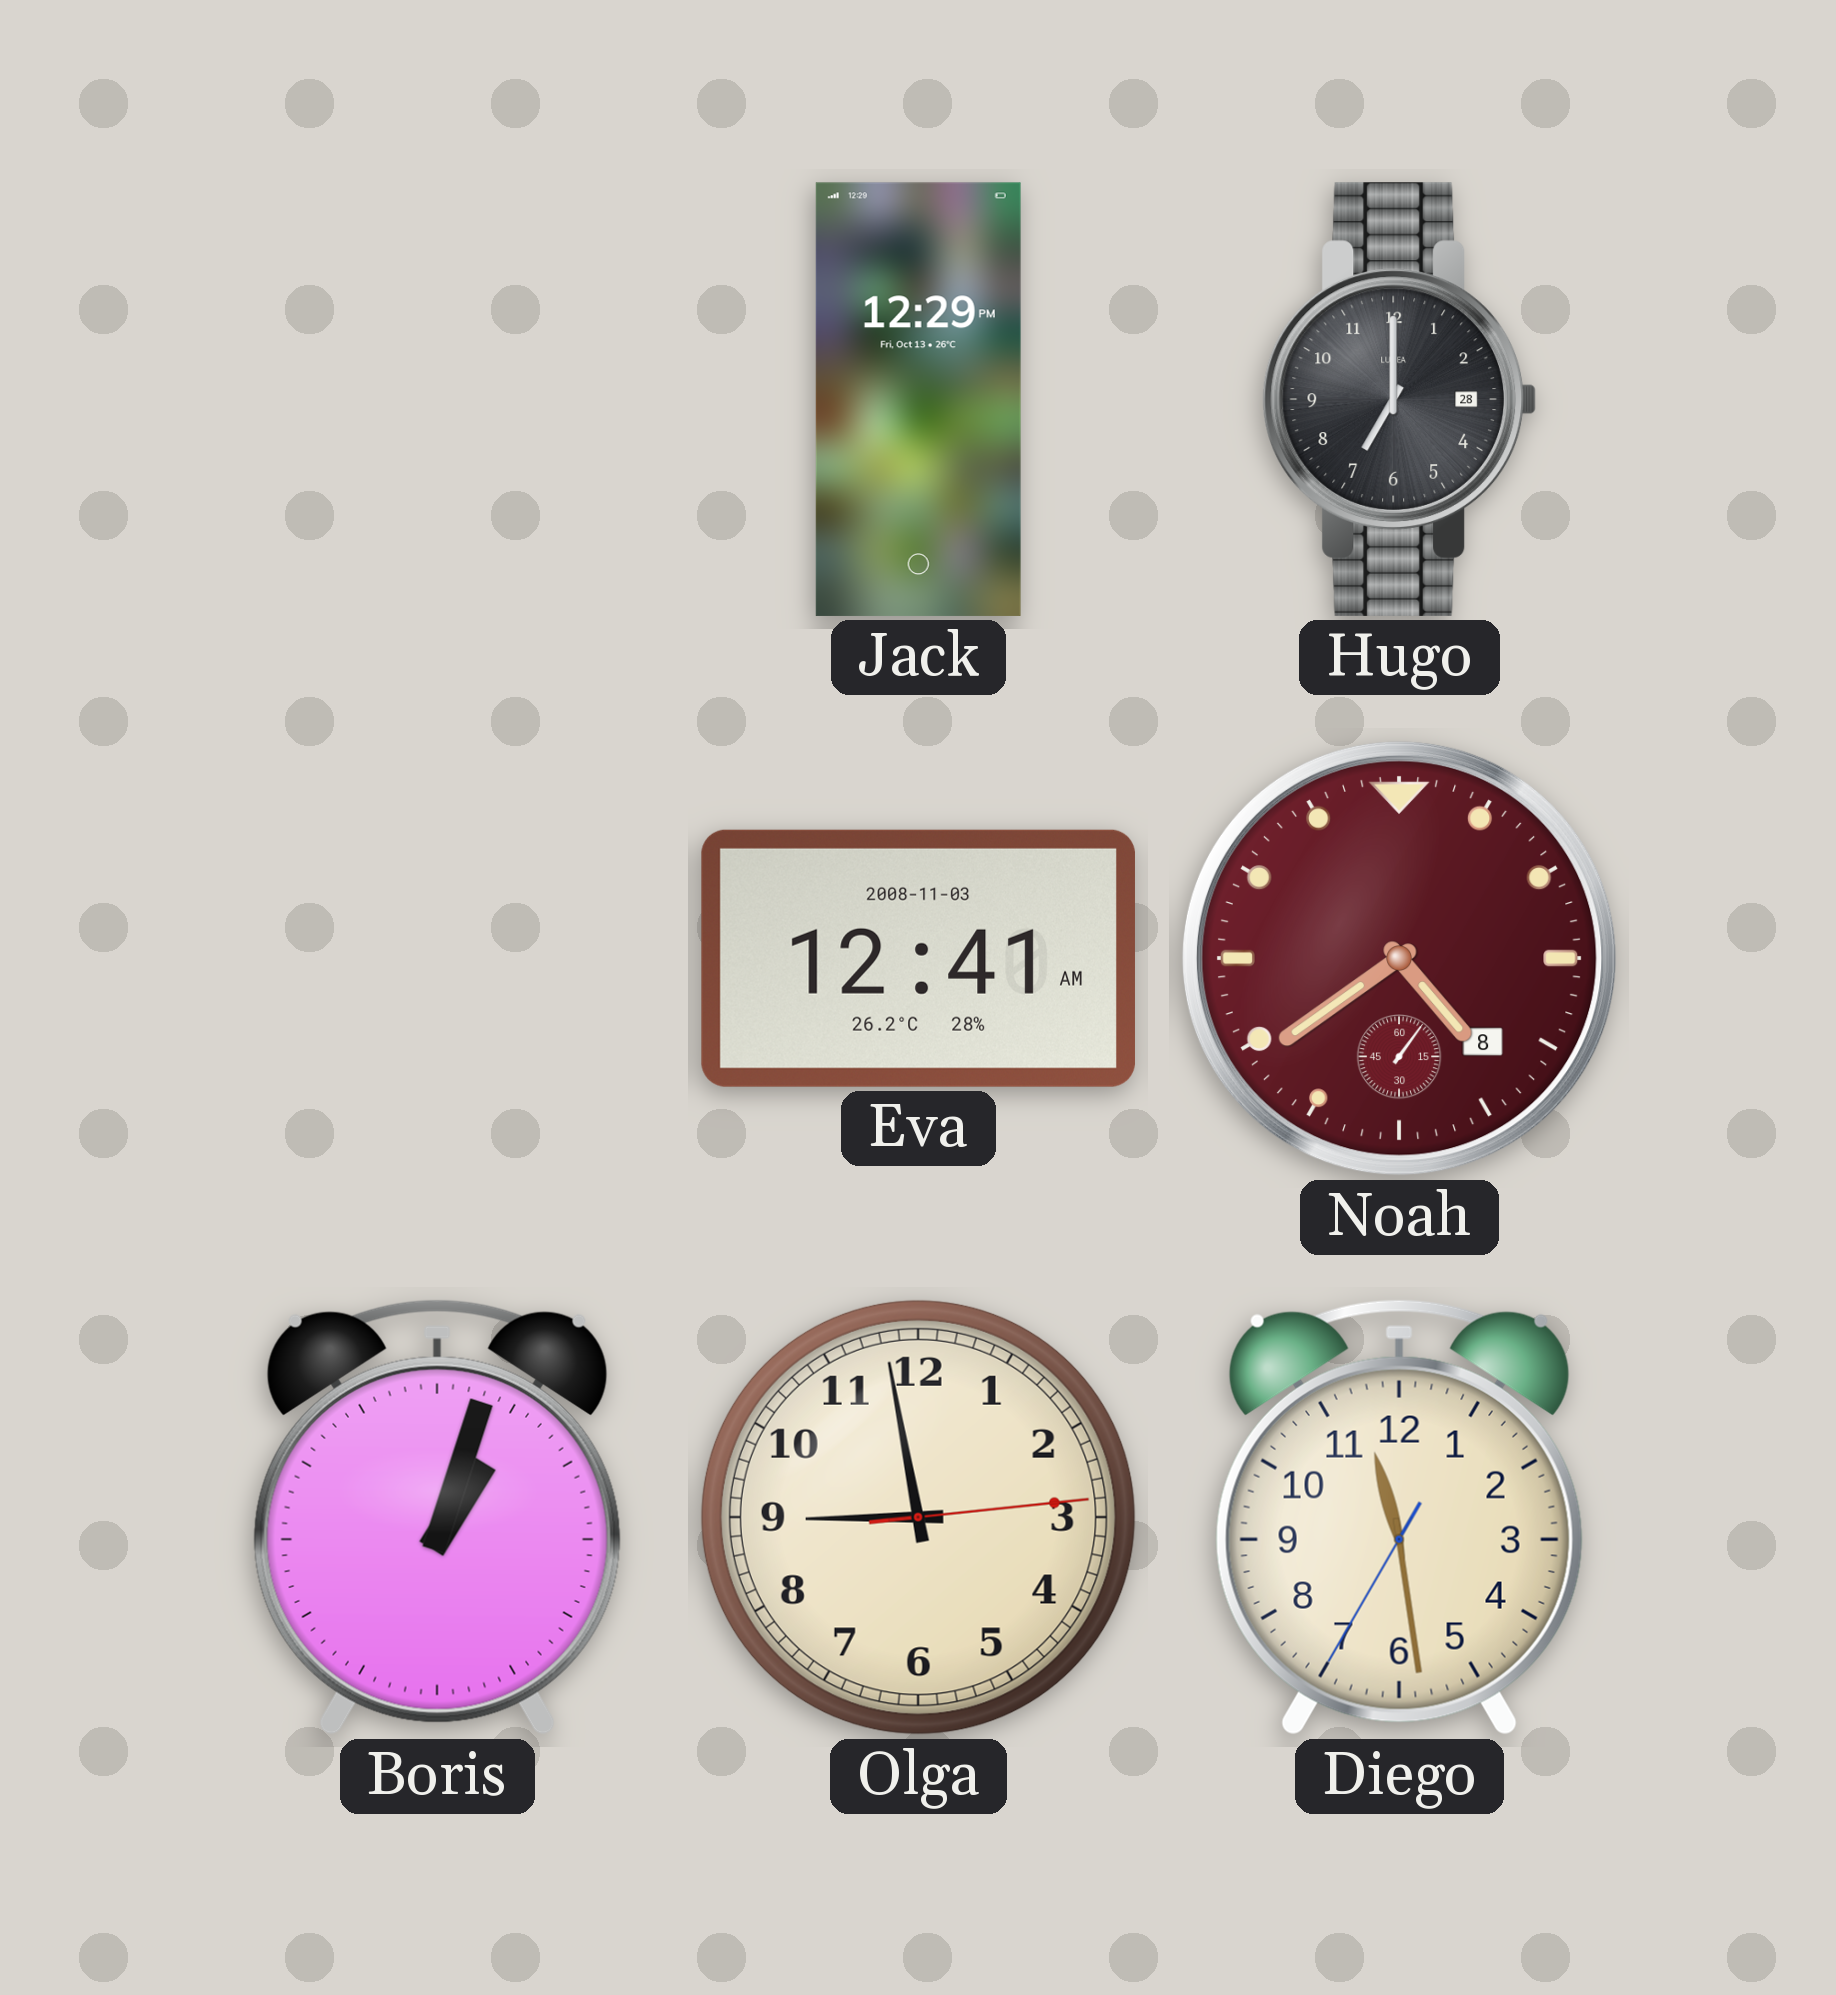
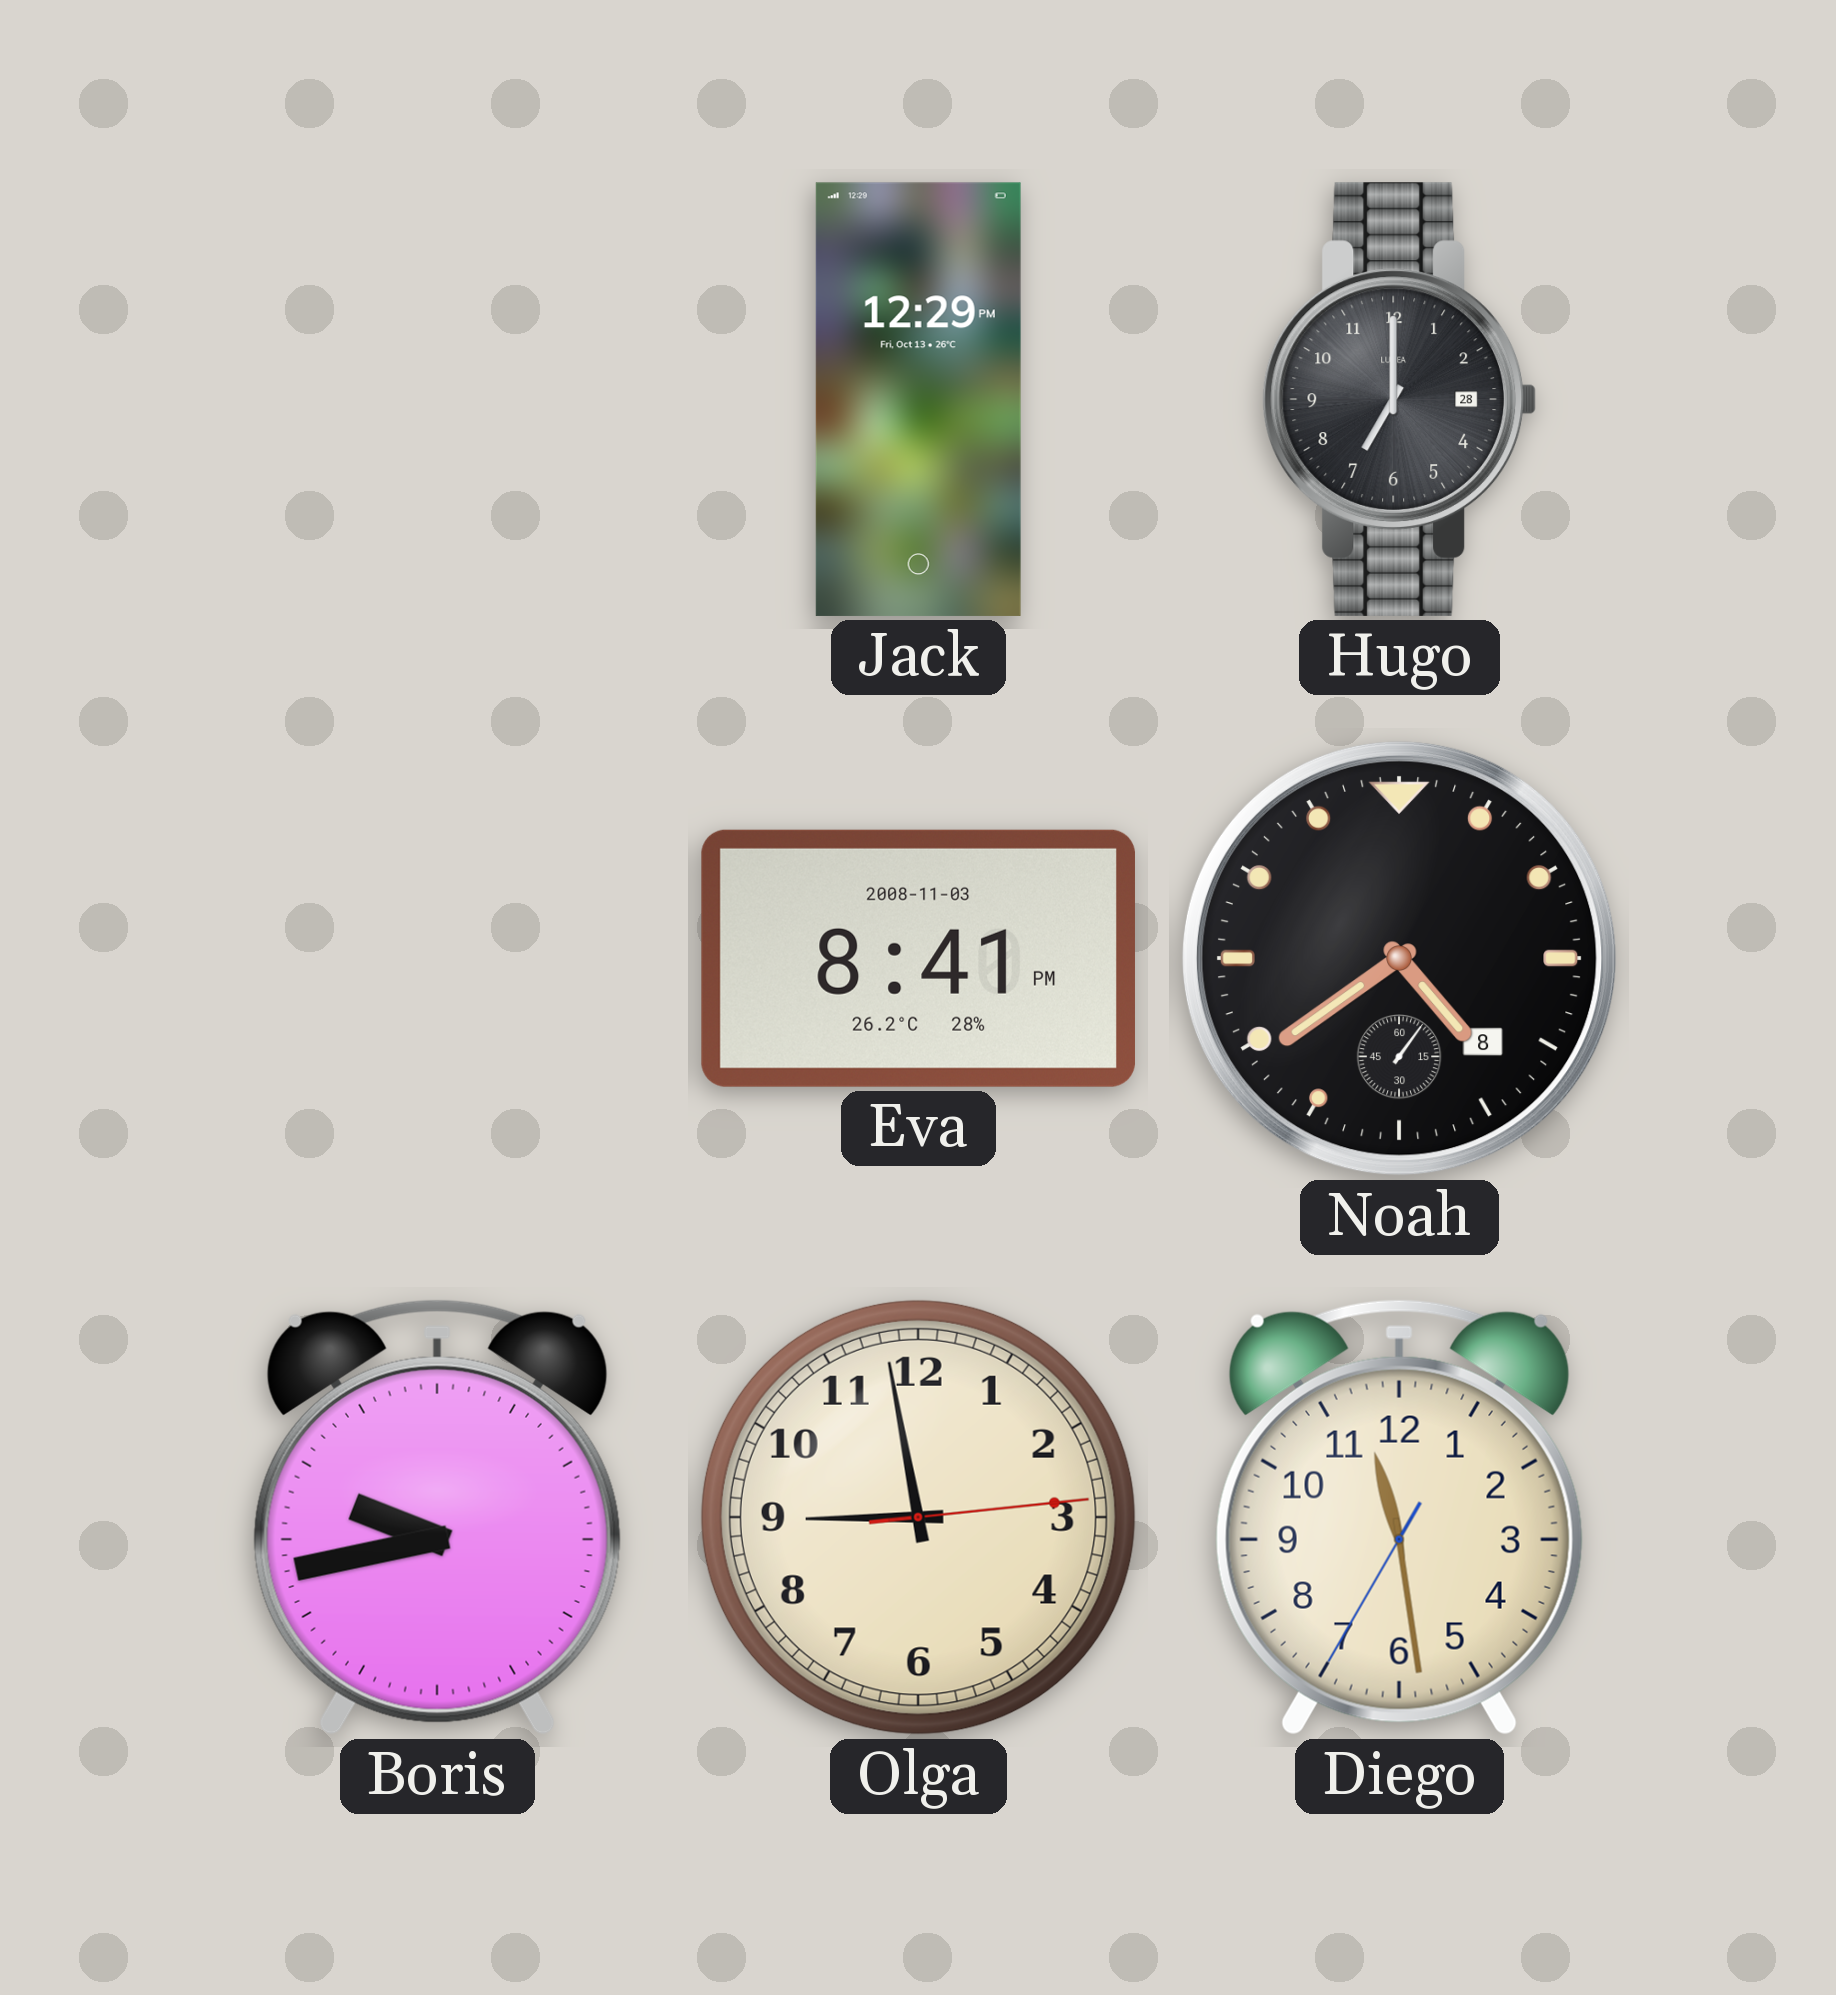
Eva: 12:41 -> 8:41
Noah dial: burgundy -> black
Boris: 1:03 -> 9:43
